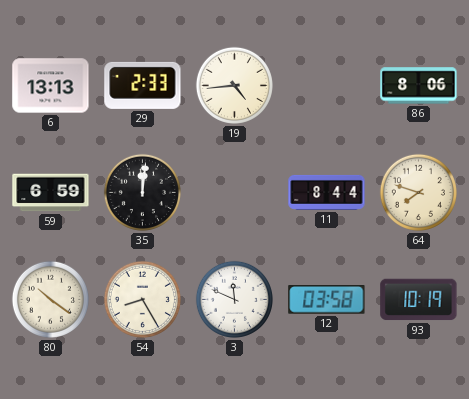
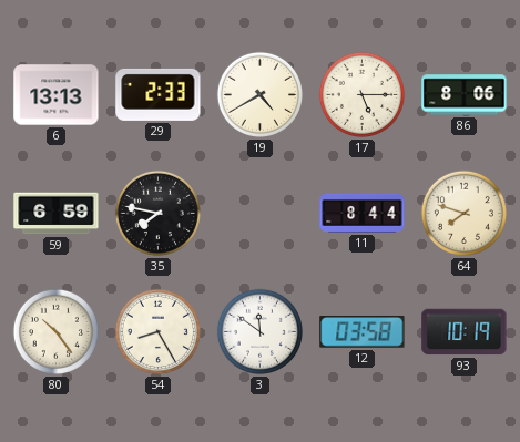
19: 4:44 -> 4:40
17: none -> 5:15
35: 12:01 -> 7:47
80: 10:21 -> 10:24
3: 11:49 -> 11:51
